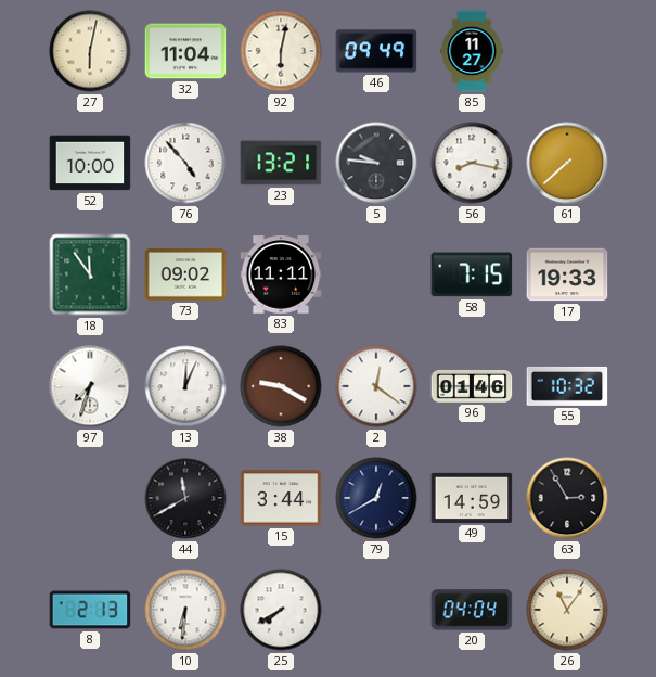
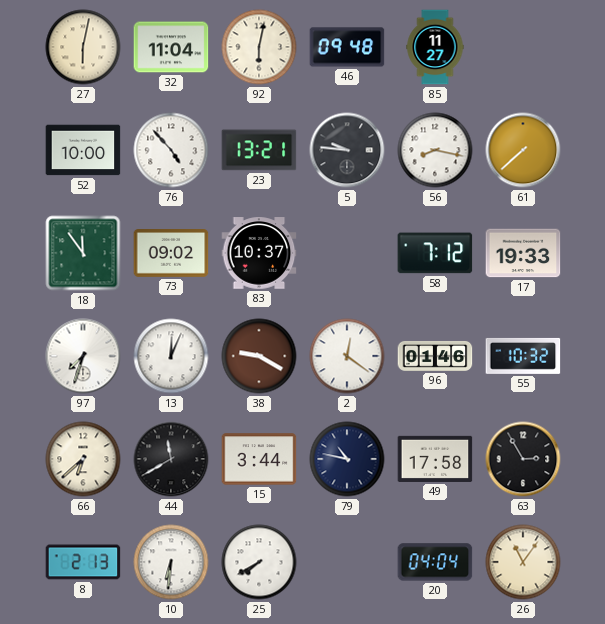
46: 09:49 -> 09:48
83: 11:11 -> 10:37
58: 7:15 -> 7:12
66: none -> 6:38
79: 12:40 -> 10:47
49: 14:59 -> 17:58
